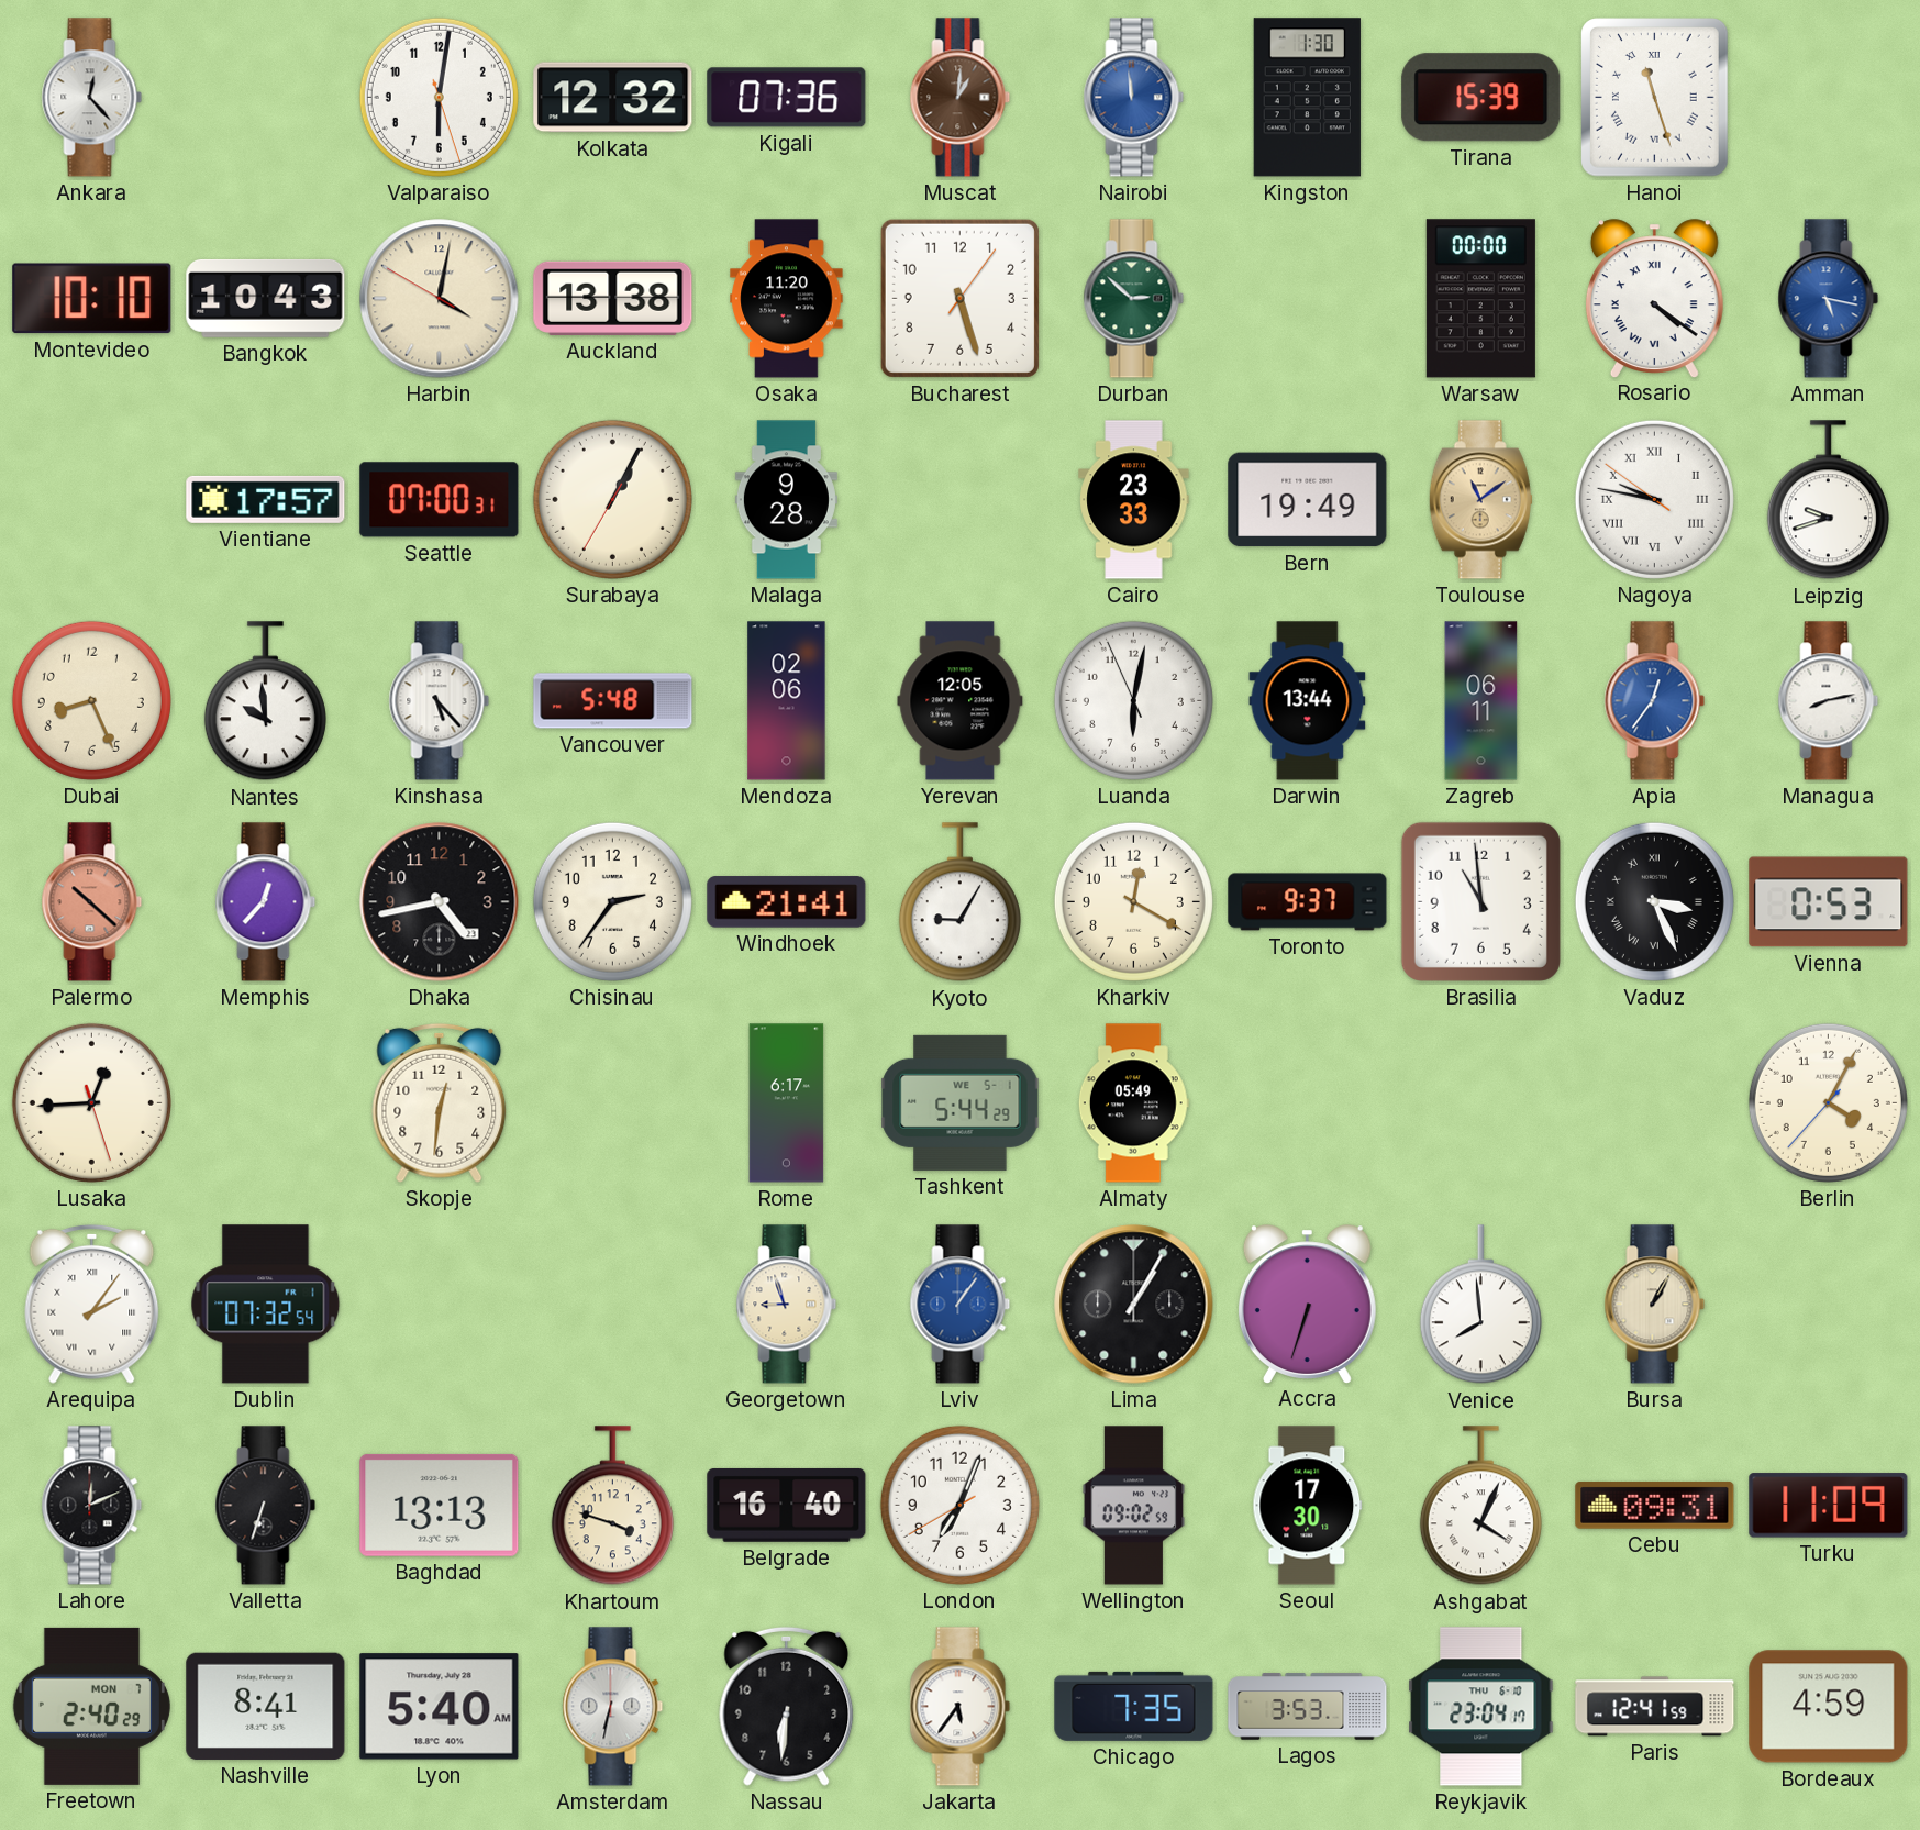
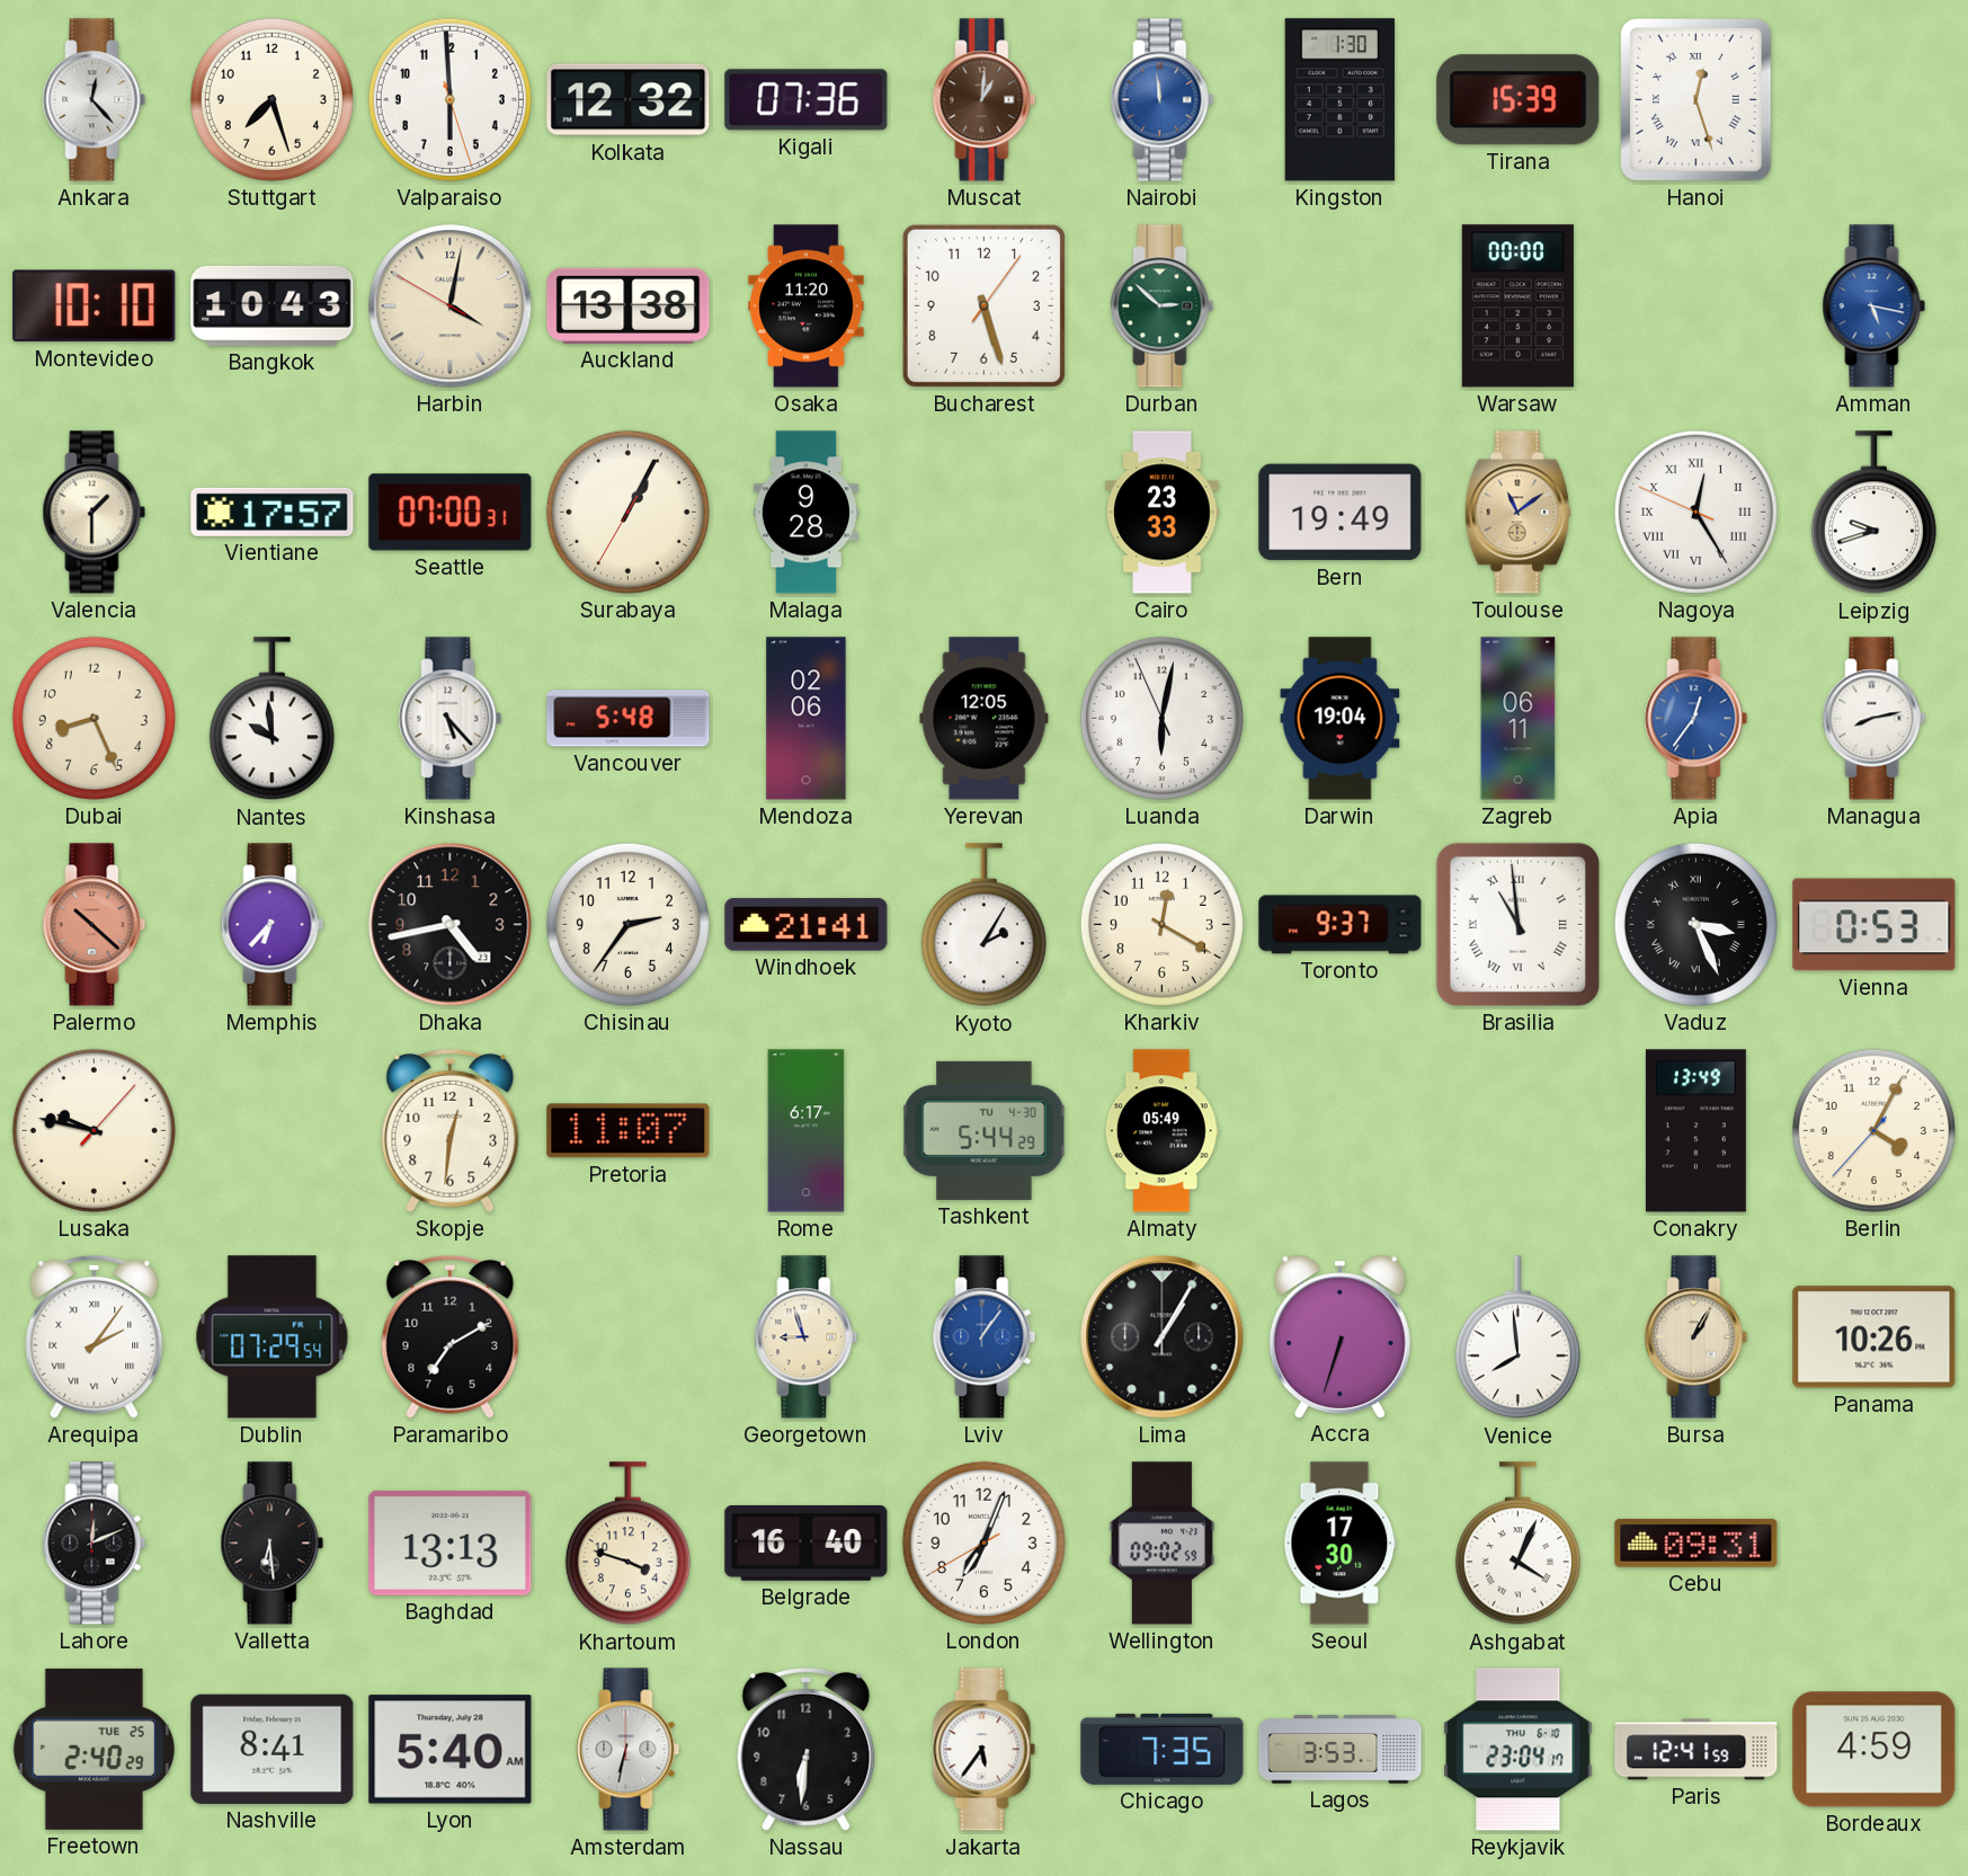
Stuttgart: none -> 7:27
Valparaiso: 6:01 -> 5:59
Hanoi: 11:27 -> 12:27
Rosario: 4:21 -> none
Valencia: none -> 1:30
Nagoya: 9:46 -> 12:24
Darwin: 13:44 -> 19:04
Memphis: 12:37 -> 6:37
Kyoto: 9:05 -> 2:05
Brasilia numerals: Arabic -> Roman
Lusaka: 12:44 -> 9:47
Pretoria: none -> 11:07
Tashkent date: WE 5-1 -> TU 4-30
Conakry: none -> 13:49
Dublin: 07:32 -> 07:29
Paramaribo: none -> 7:10
Panama: none -> 10:26
Valletta: 6:33 -> 6:29
Turku: 11:09 -> none
Freetown date: MON 7 -> TUE 25
